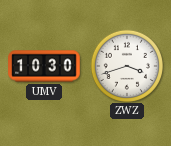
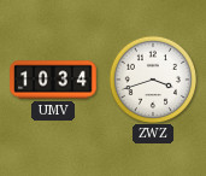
UMV: 10:30 -> 10:34
